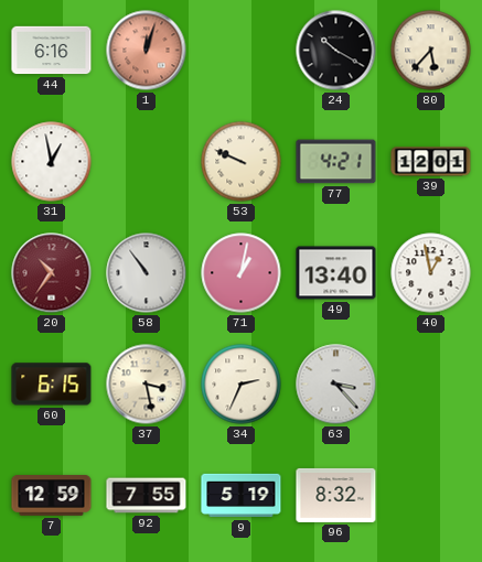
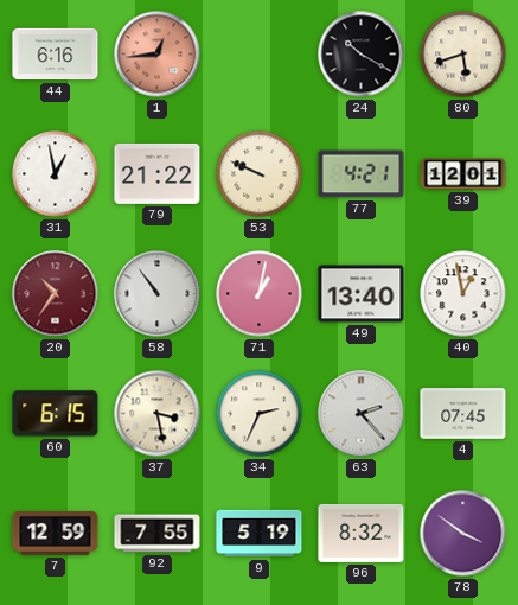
1: 12:03 -> 12:44
80: 5:37 -> 5:42
79: none -> 21:22
63: 3:23 -> 2:23
4: none -> 07:45
78: none -> 3:51
